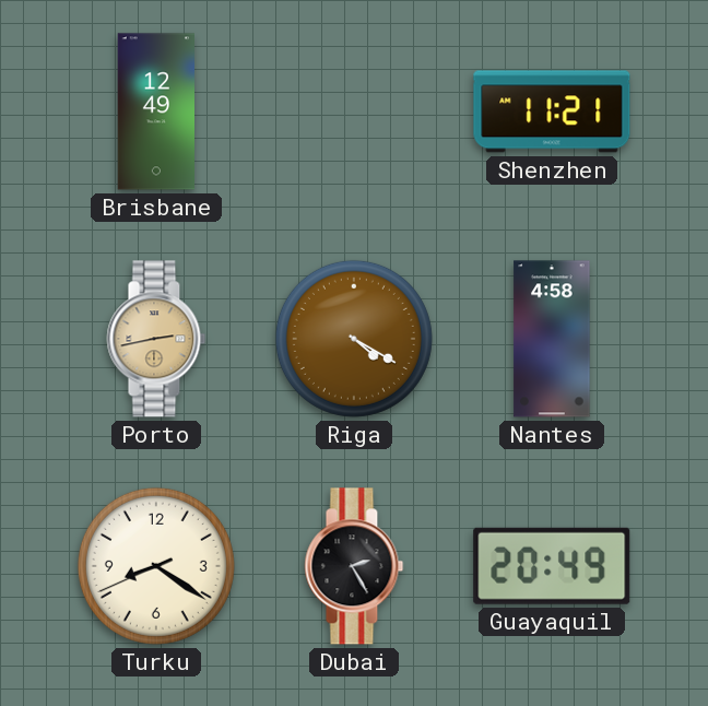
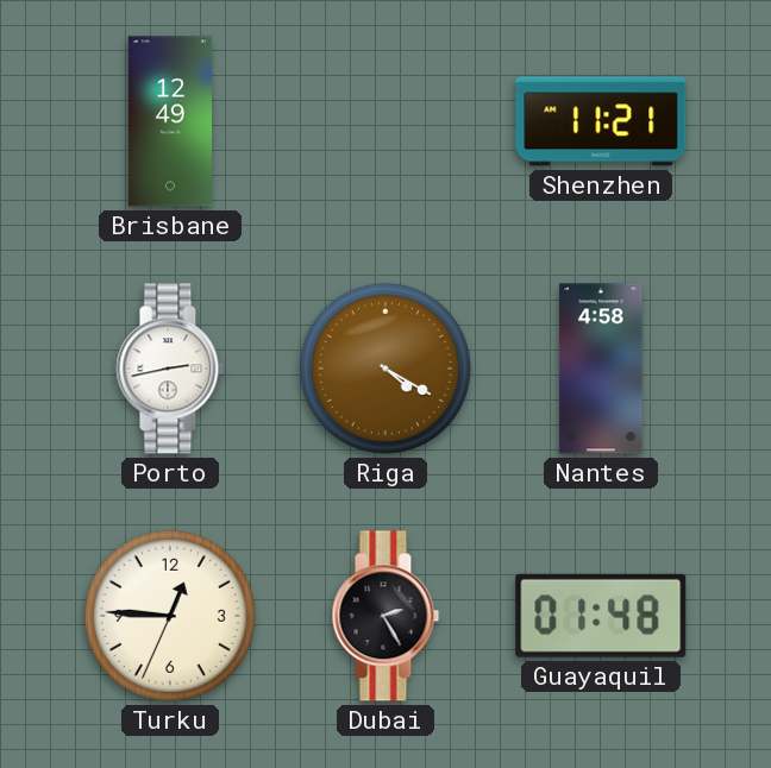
Porto dial: champagne -> white
Turku: 8:20 -> 12:45
Guayaquil: 20:49 -> 01:48
